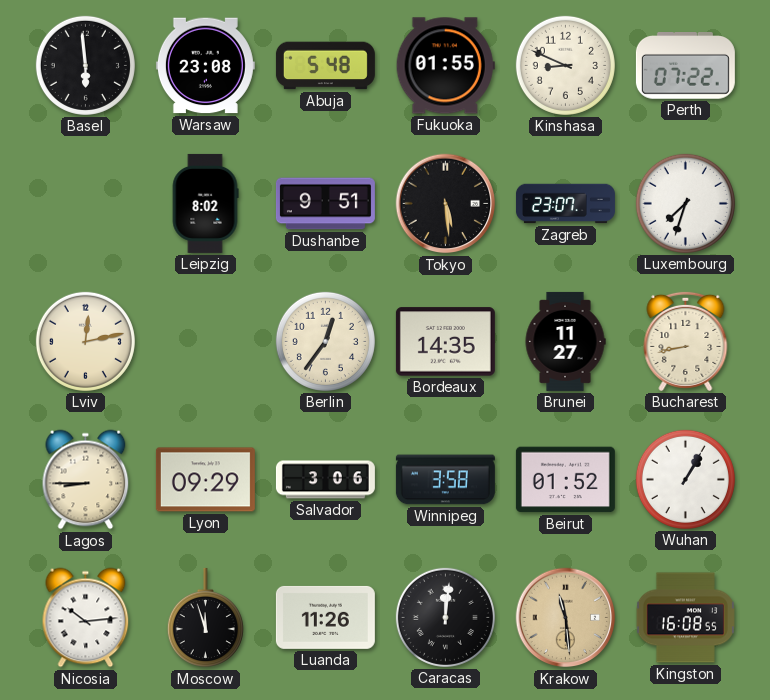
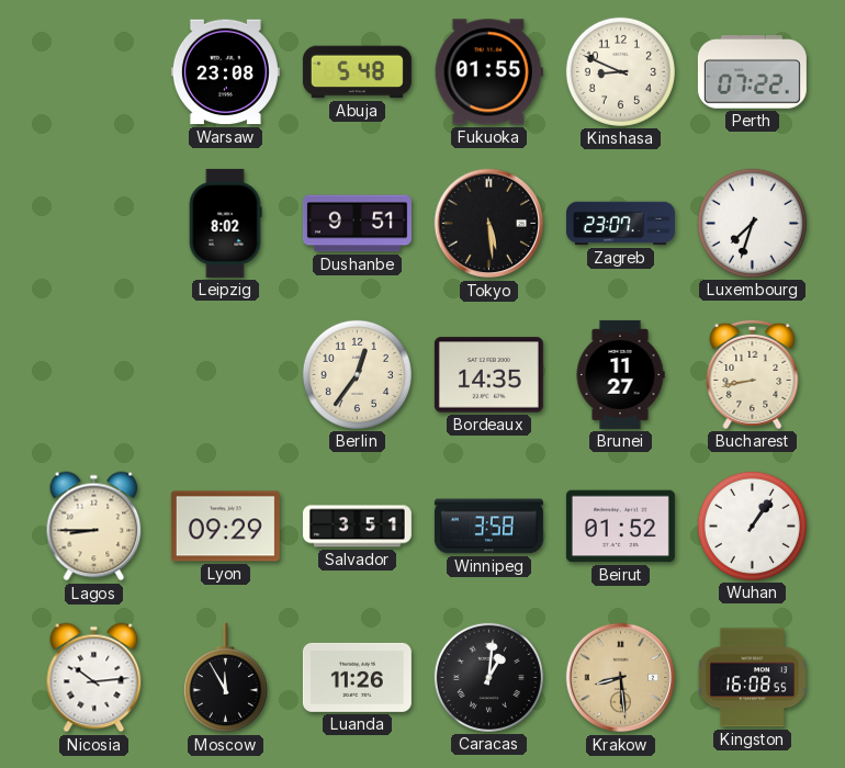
Basel: 5:59 -> none
Lviv: 12:13 -> none
Salvador: 3:06 -> 3:51
Wuhan: 1:05 -> 1:06
Moscow: 11:57 -> 11:55
Caracas: 12:01 -> 1:01
Krakow: 11:29 -> 8:29
